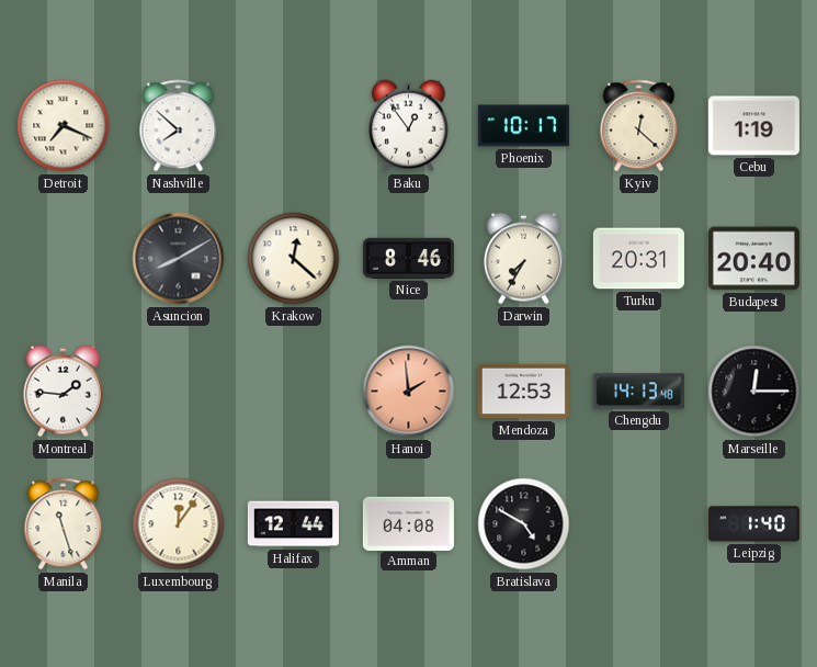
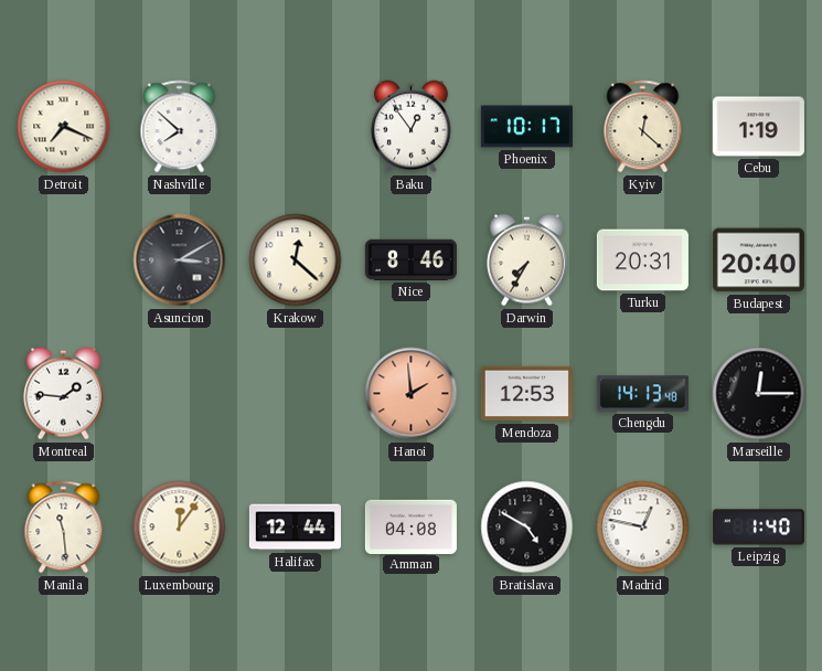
Asuncion: 8:10 -> 3:10
Manila: 11:27 -> 11:29
Madrid: none -> 12:47
